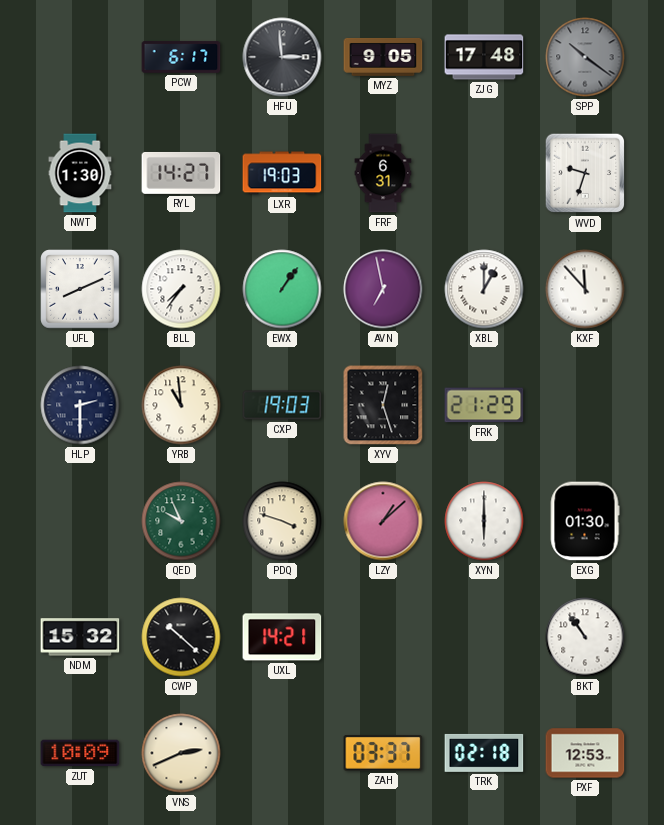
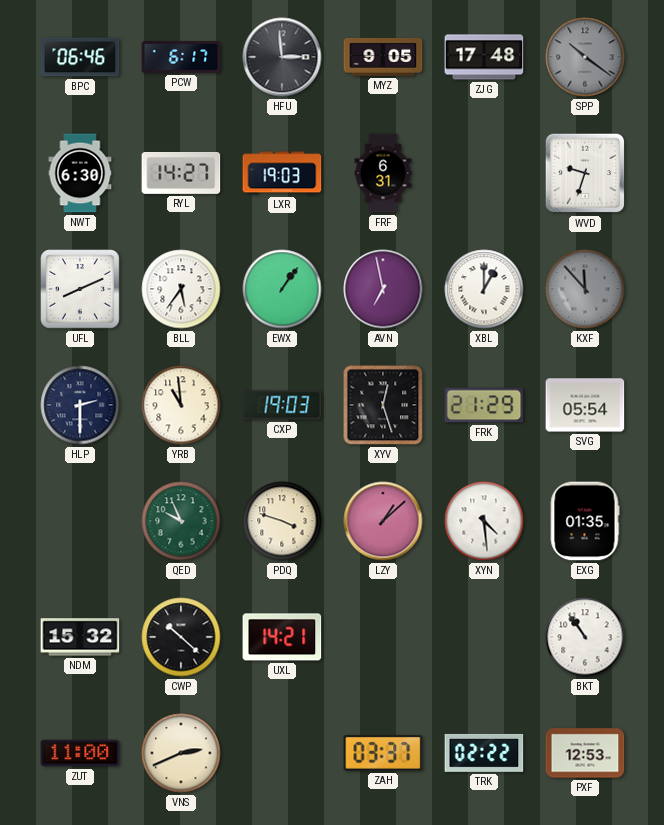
BPC: none -> 06:46
NWT: 1:30 -> 6:30
BLL: 7:36 -> 5:36
KXF dial: white -> grey
SVG: none -> 05:54
XYN: 6:00 -> 4:29
EXG: 01:30 -> 01:35
ZUT: 10:09 -> 11:00
TRK: 02:18 -> 02:22
